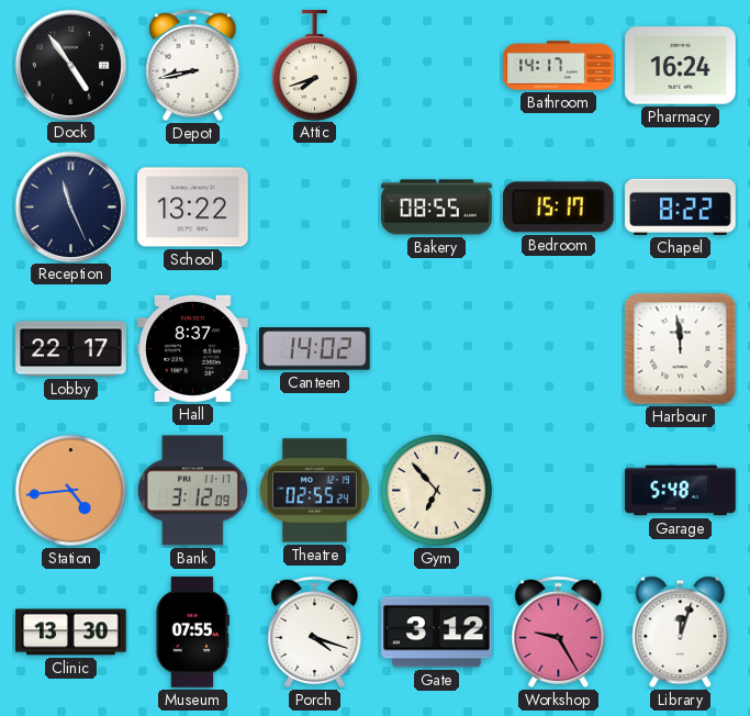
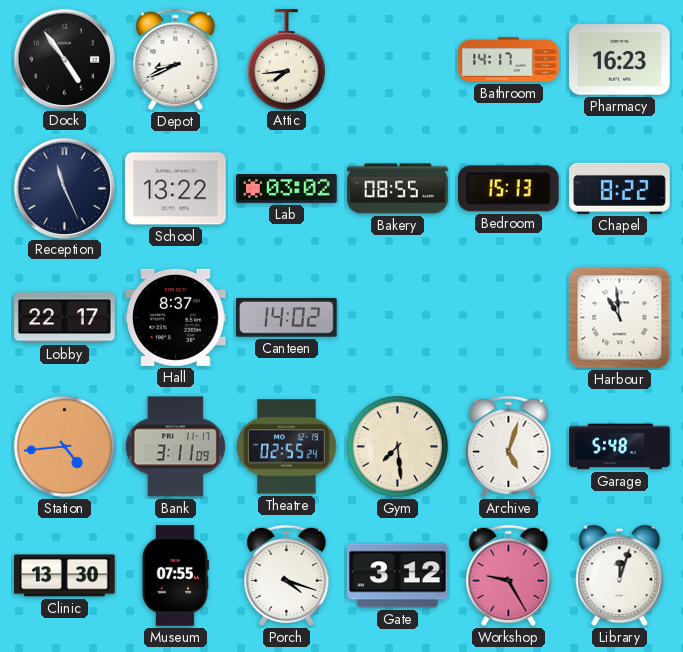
Depot: 8:43 -> 8:41
Attic: 7:42 -> 7:44
Pharmacy: 16:24 -> 16:23
Lab: none -> 03:02
Bedroom: 15:17 -> 15:13
Harbour: 11:59 -> 10:59
Bank: 3:12 -> 3:11
Gym: 6:53 -> 7:29
Archive: none -> 5:03
